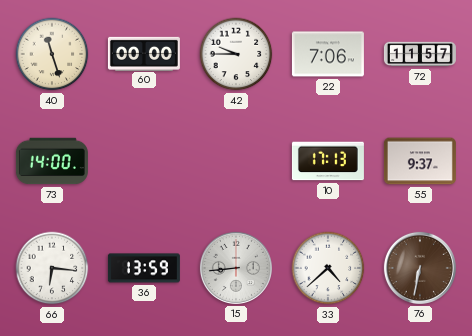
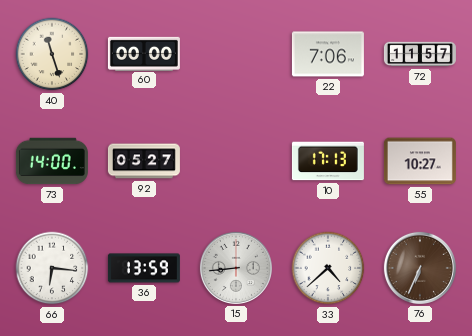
42: 9:45 -> none
92: none -> 05:27
55: 9:37 -> 10:27
76: 6:32 -> 6:34
